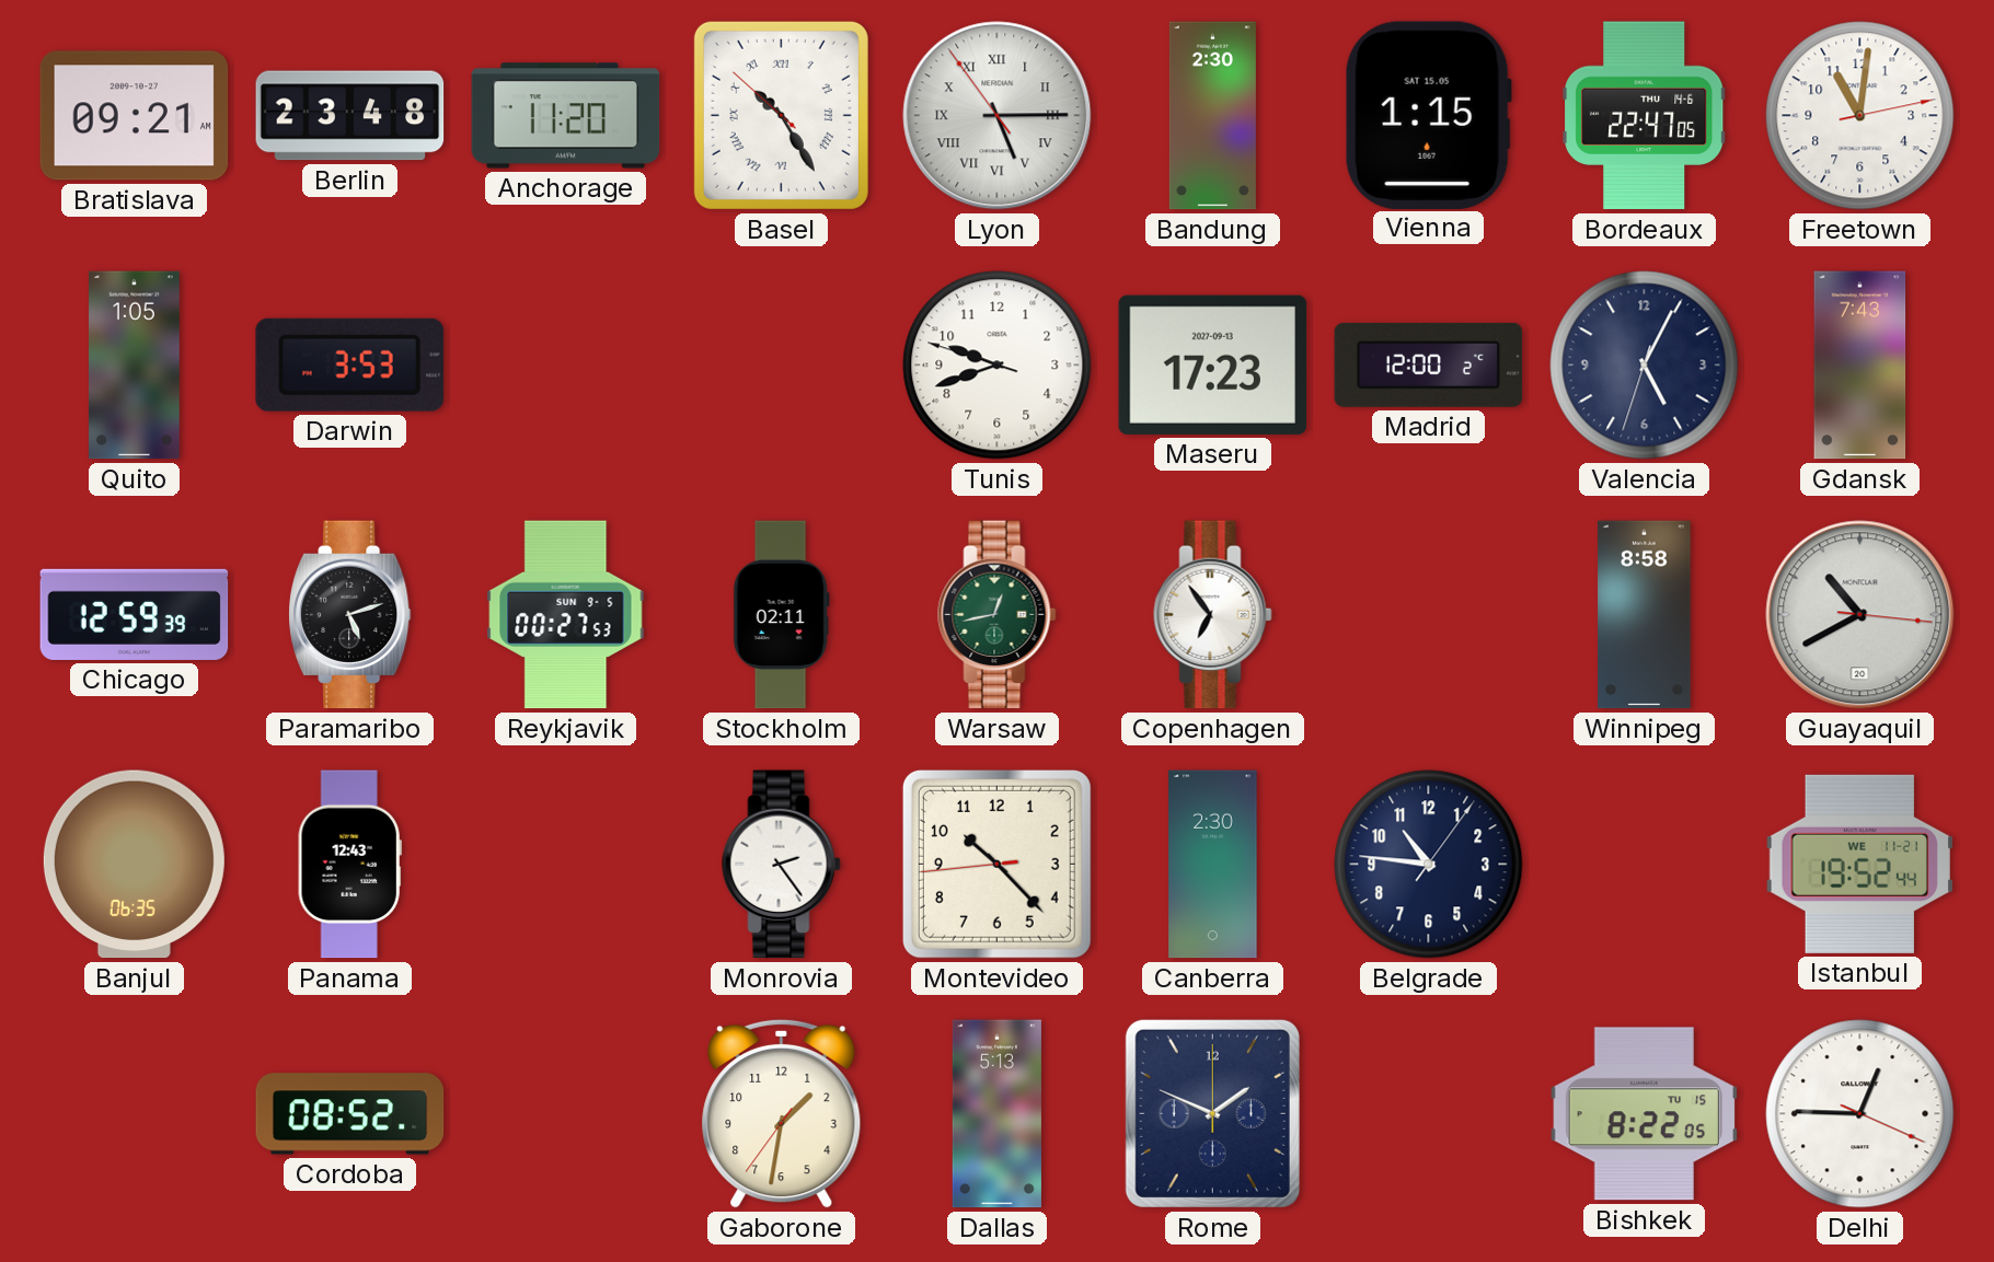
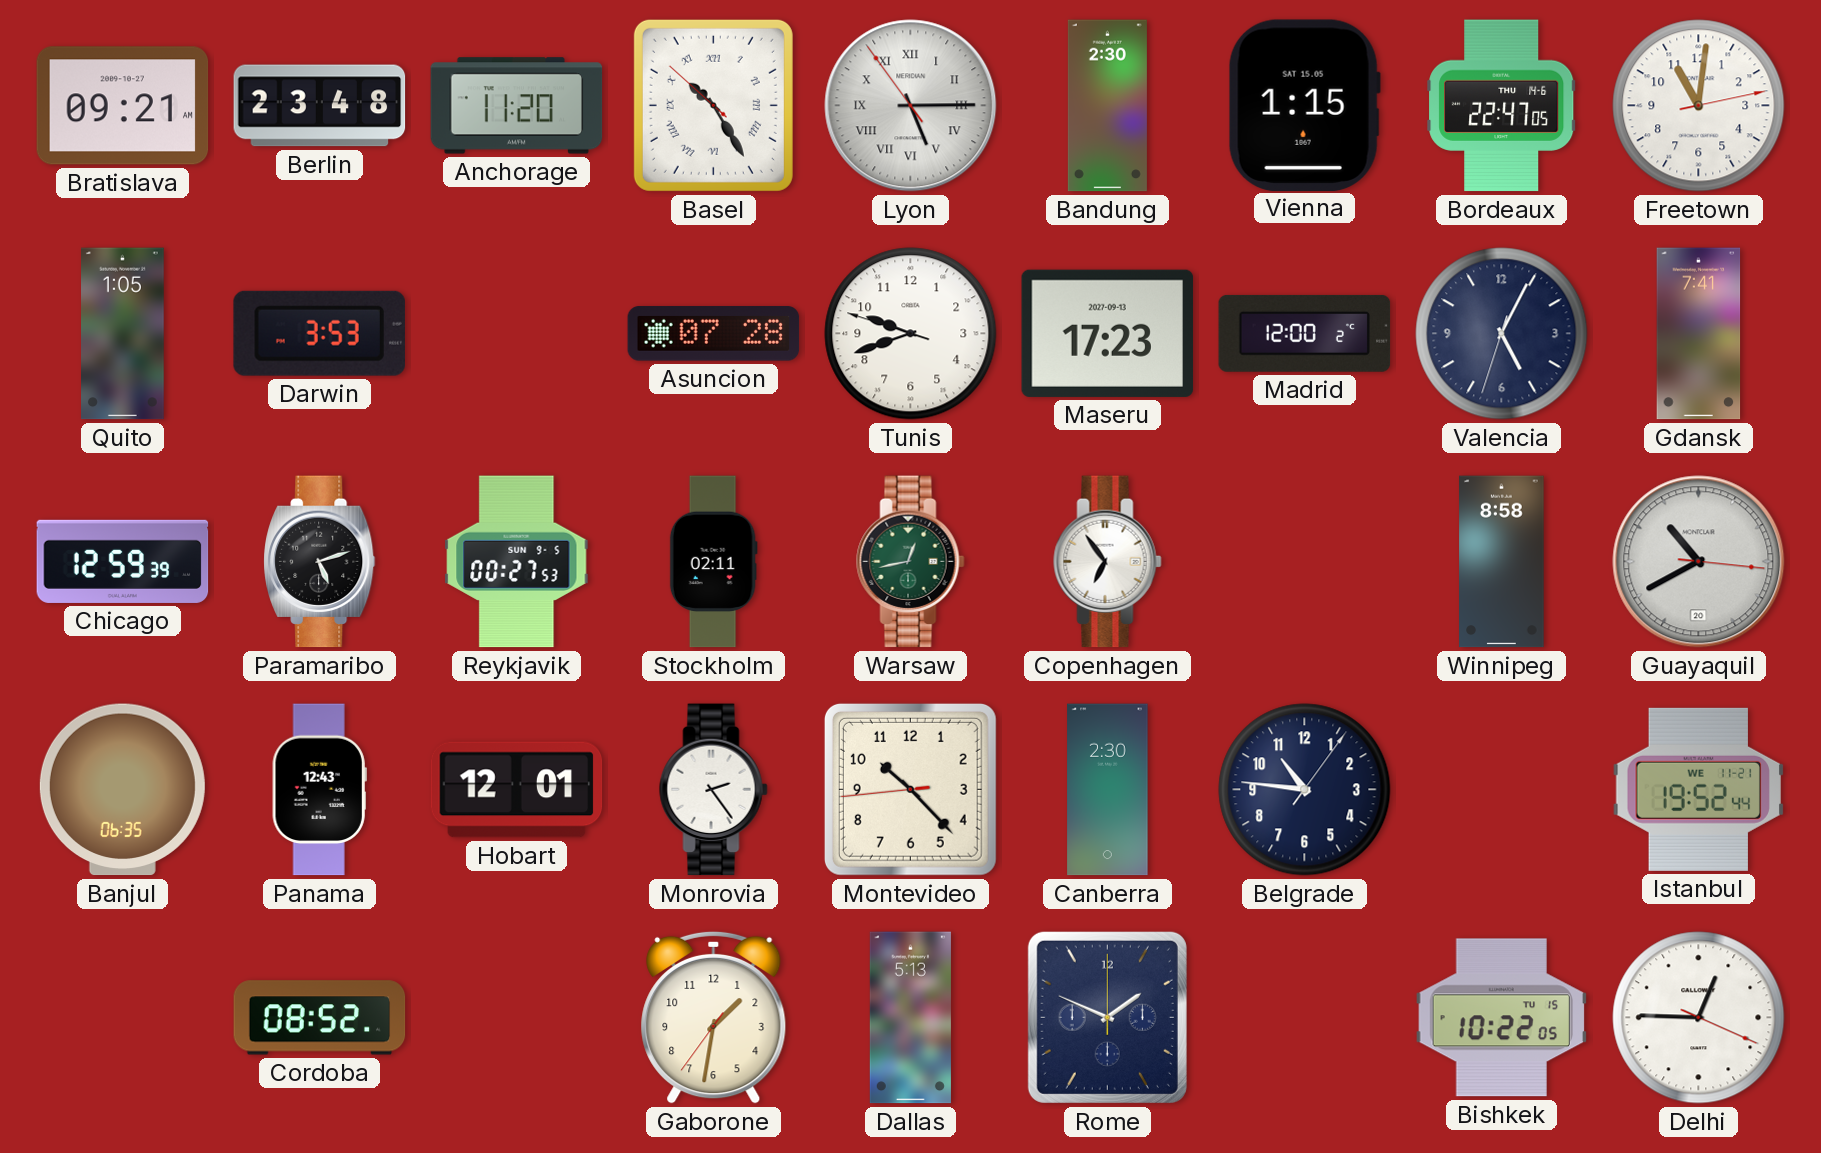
Asuncion: none -> 07:28
Gdansk: 7:43 -> 7:41
Hobart: none -> 12:01
Bishkek: 8:22 -> 10:22
